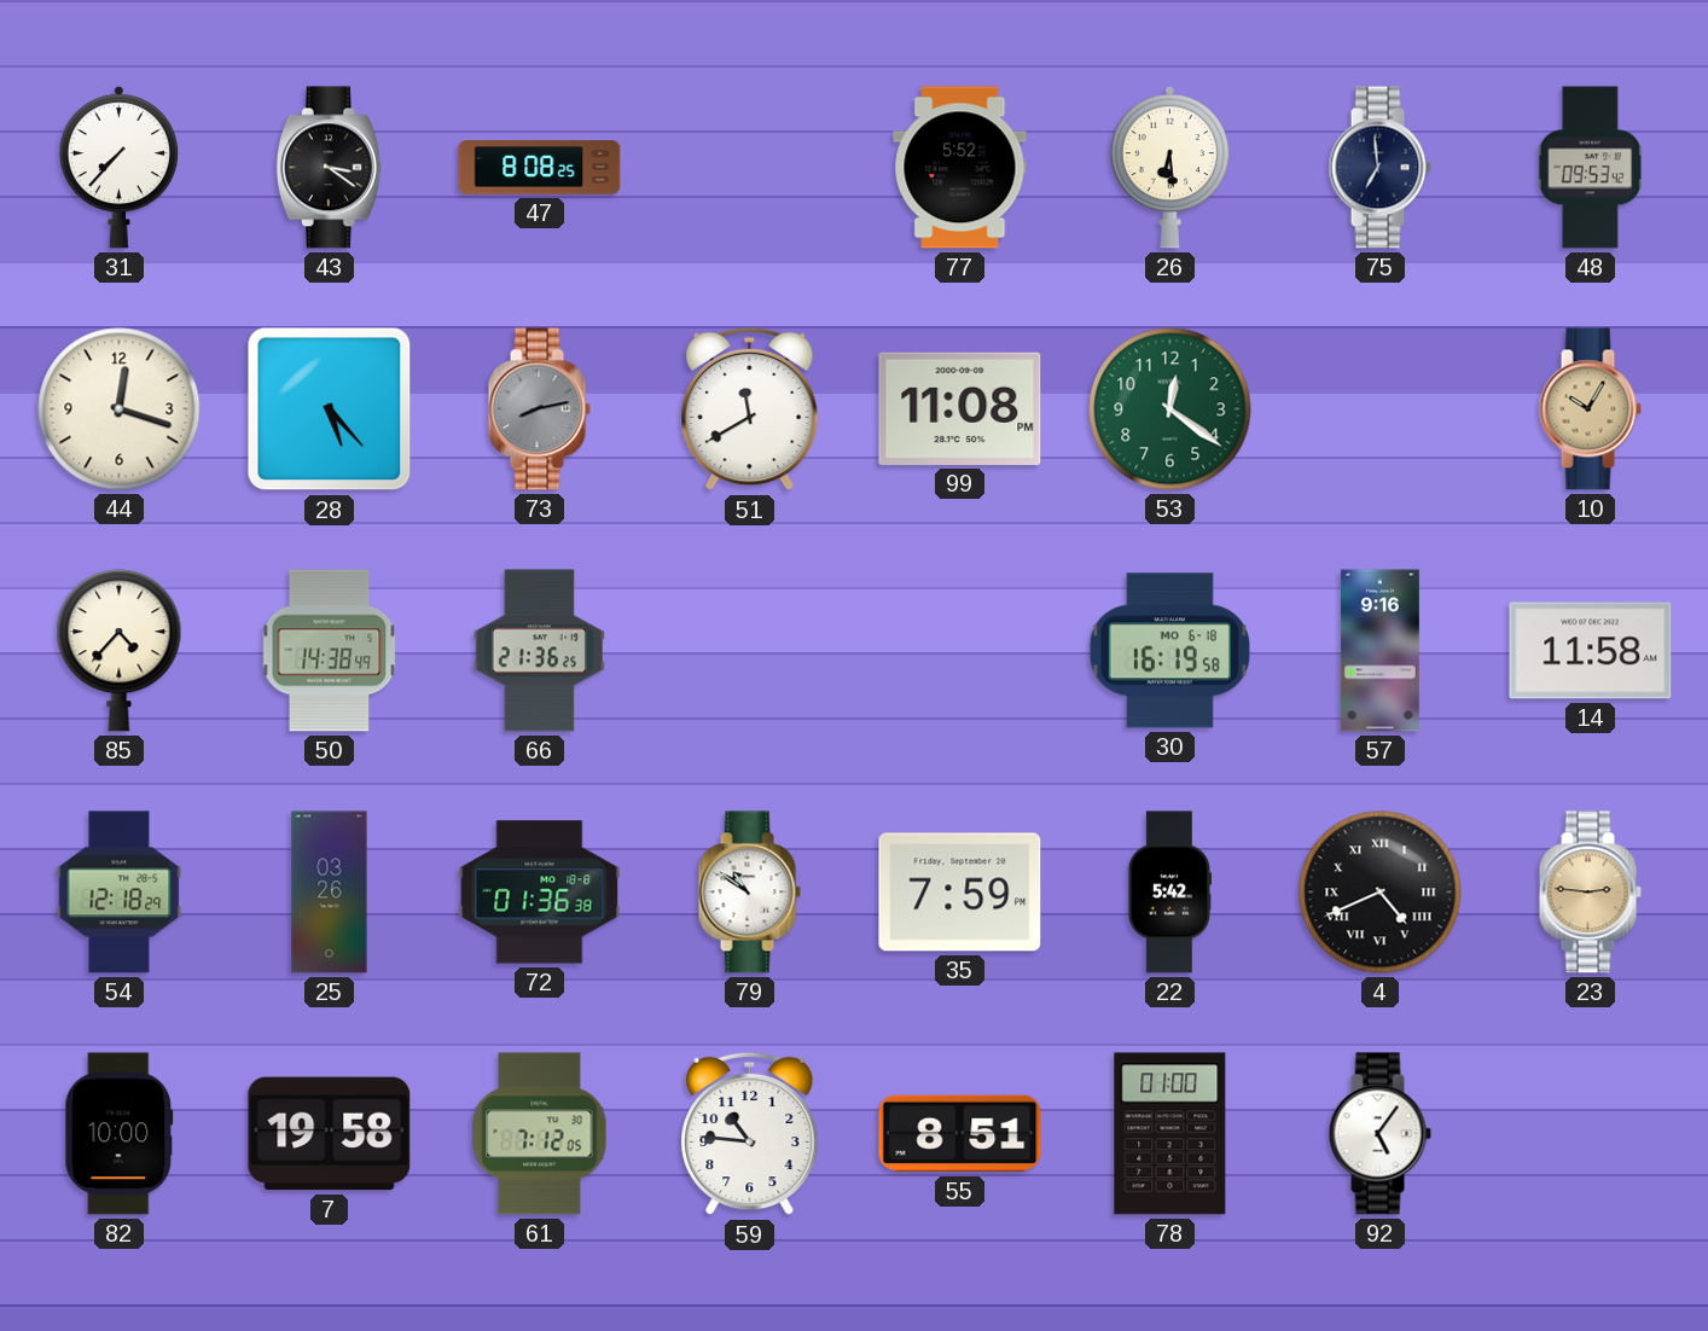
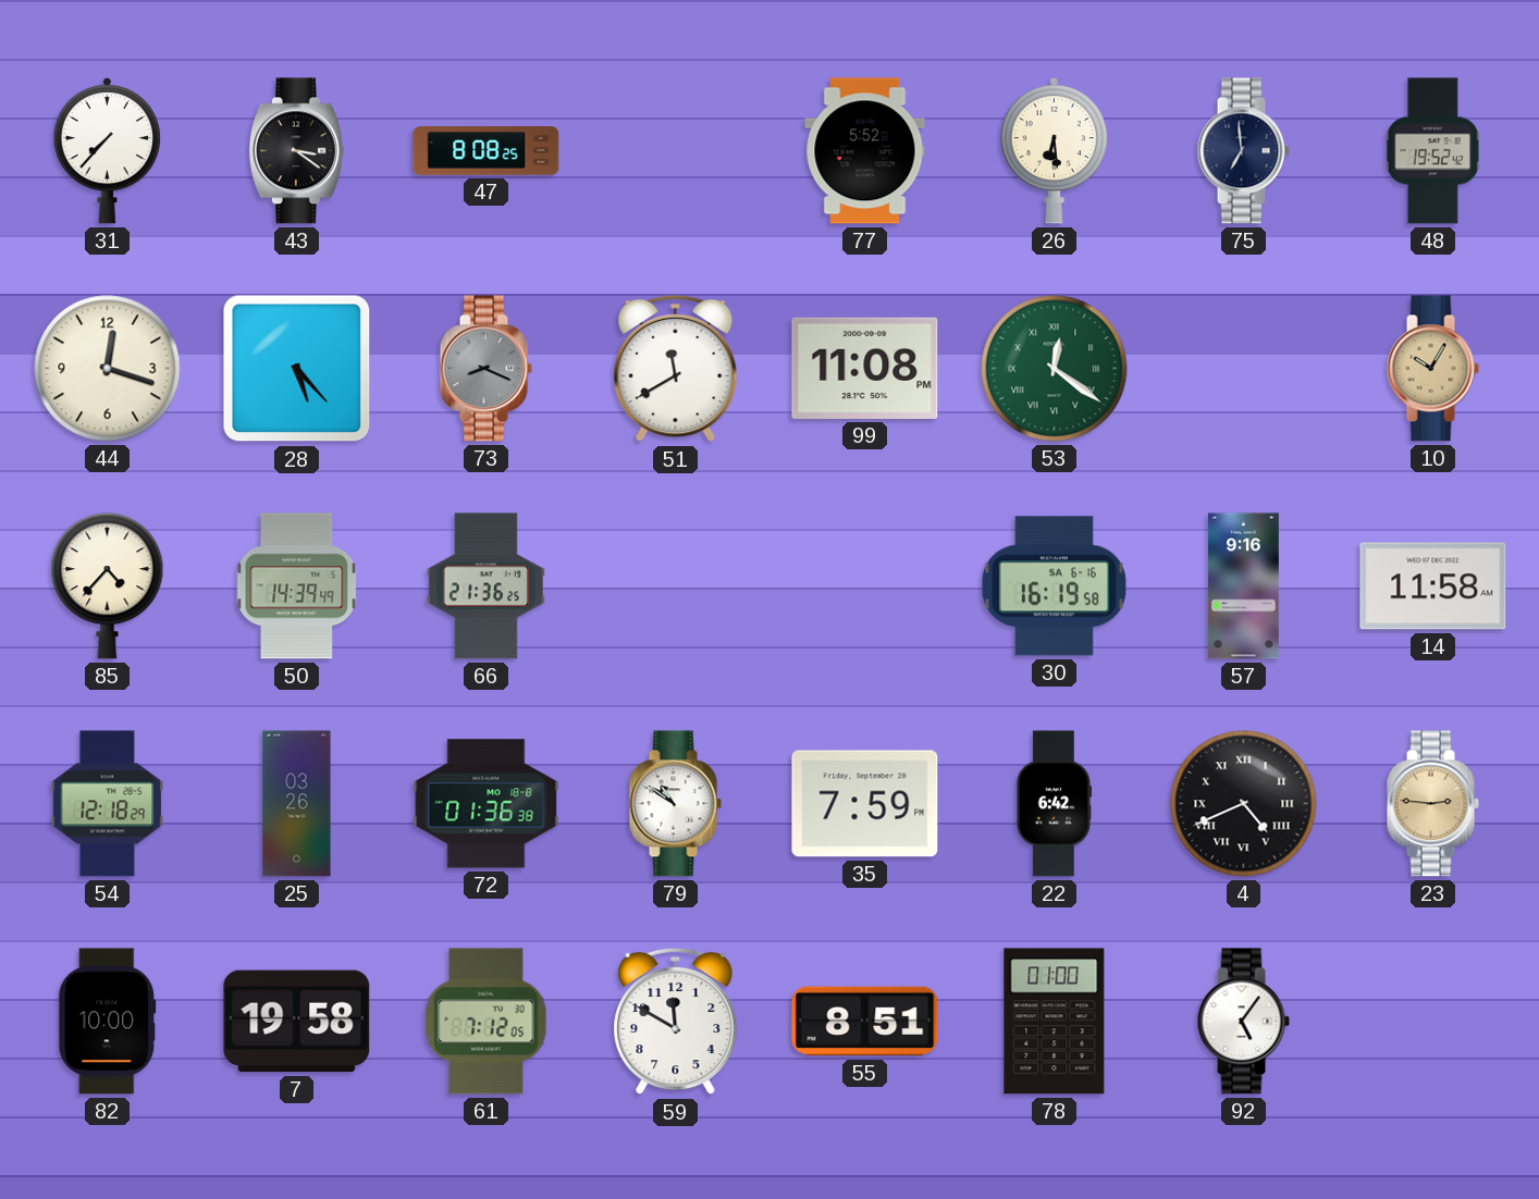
48: 09:53 -> 19:52
73: 8:13 -> 8:19
53 numerals: Arabic -> Roman
50: 14:38 -> 14:39
30 date: MO 6-18 -> SA 6-16
22: 5:42 -> 6:42
59: 10:46 -> 11:50
